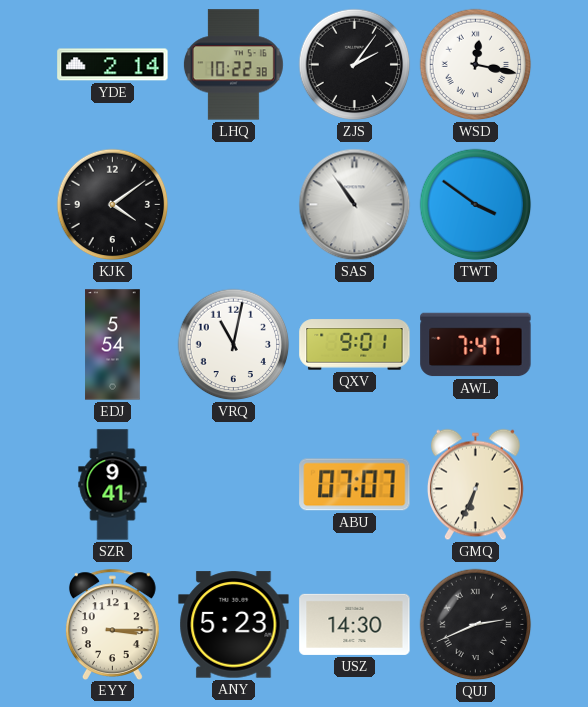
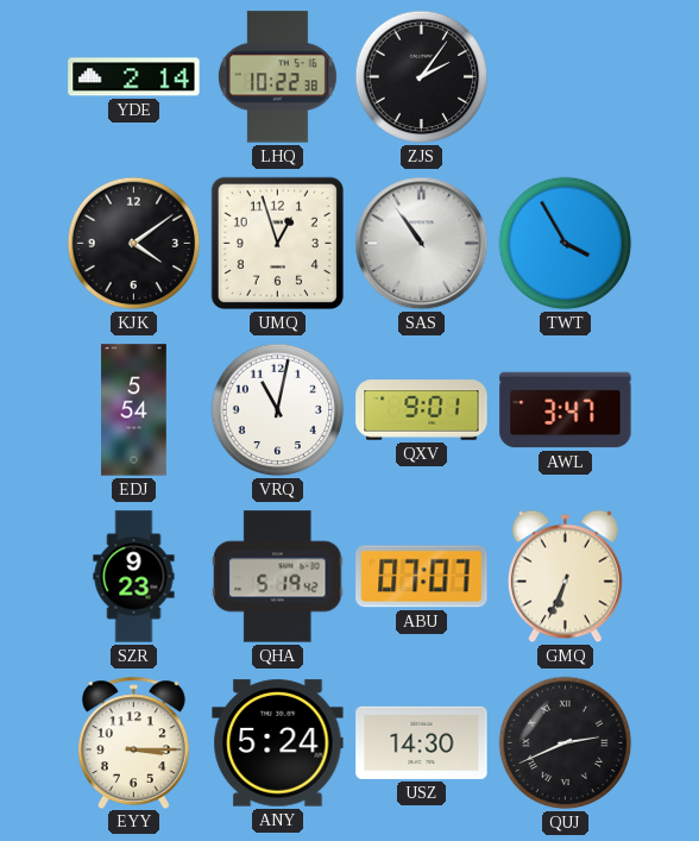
WSD: 12:17 -> none
UMQ: none -> 12:57
TWT: 3:51 -> 3:55
AWL: 7:47 -> 3:47
SZR: 9:41 -> 9:23
QHA: none -> 5:19
ANY: 5:23 -> 5:24
